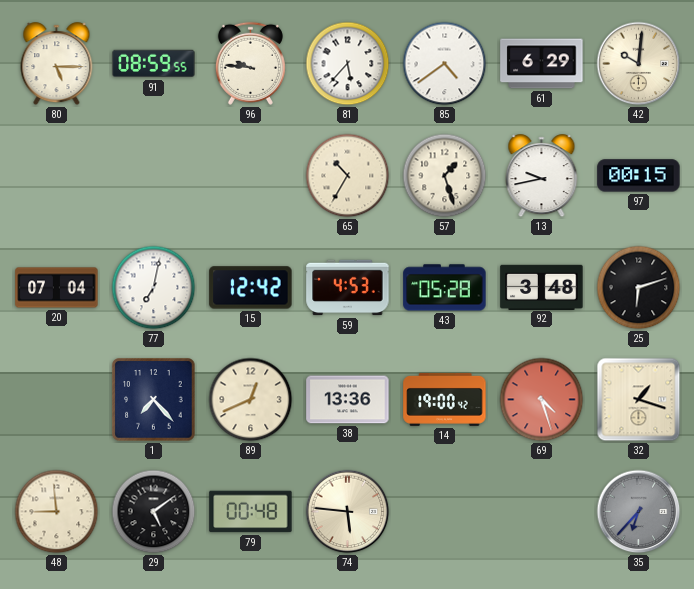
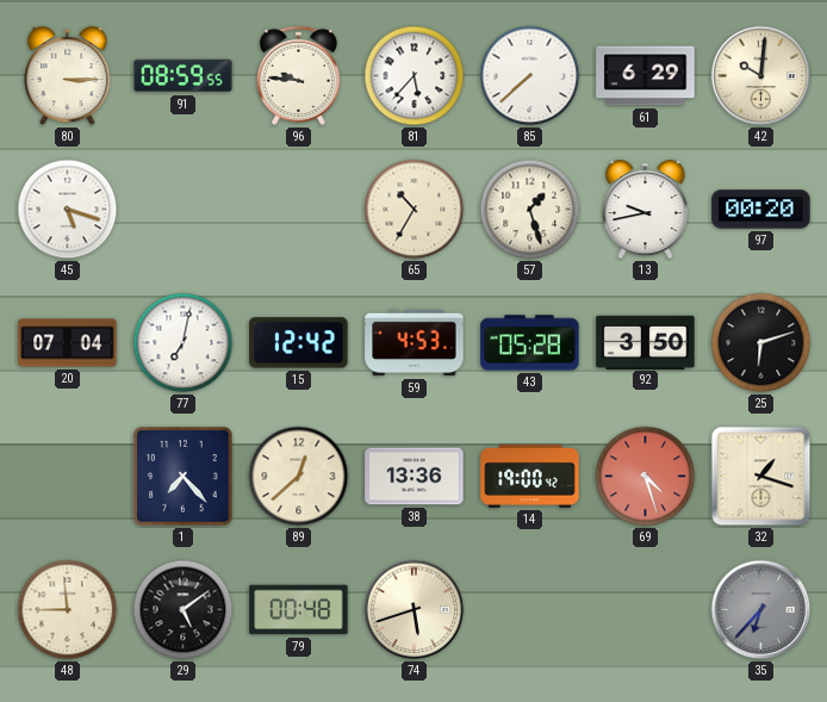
80: 5:15 -> 3:15
85: 4:39 -> 7:38
45: none -> 5:18
97: 00:15 -> 00:20
92: 3:48 -> 3:50
89: 12:41 -> 12:38
74: 5:46 -> 5:42
